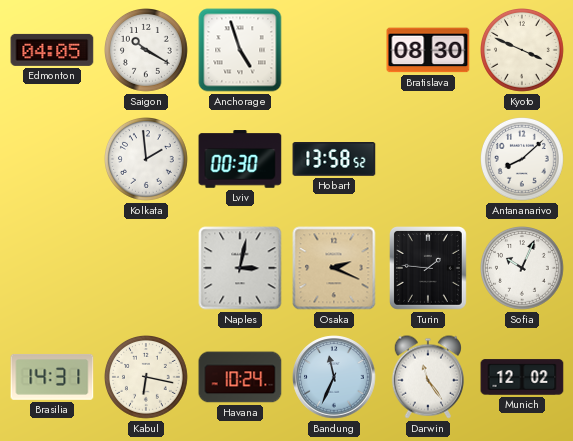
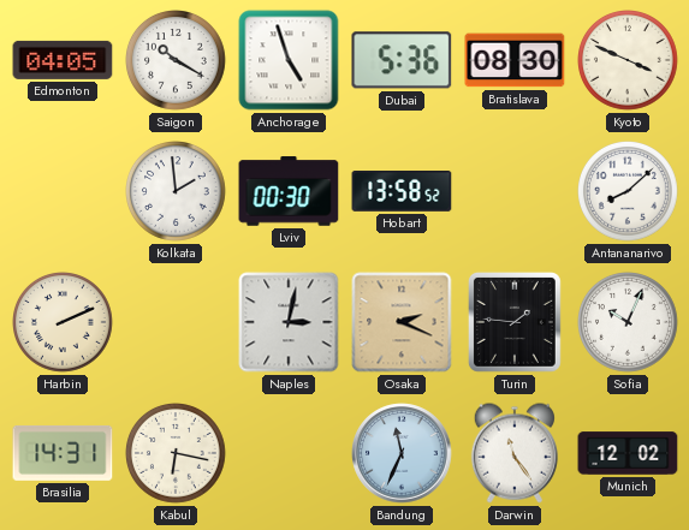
Dubai: none -> 5:36
Harbin: none -> 2:11
Havana: 10:24 -> none
